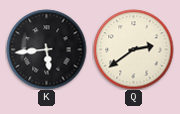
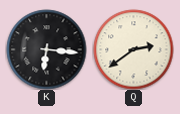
K: 5:44 -> 6:16
